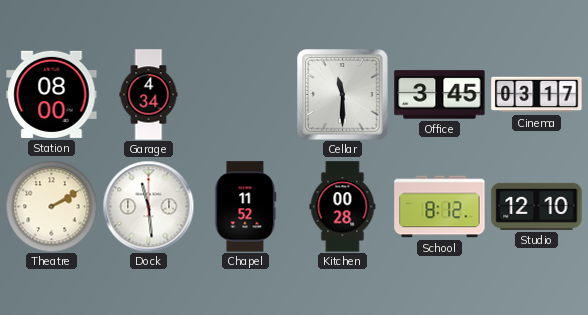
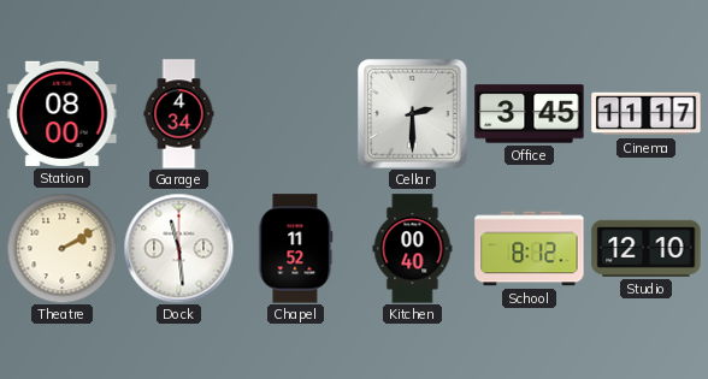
Cellar: 11:30 -> 2:30
Cinema: 03:17 -> 11:17
Kitchen: 00:28 -> 00:40
